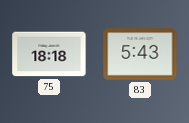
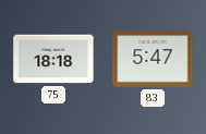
83: 5:43 -> 5:47
